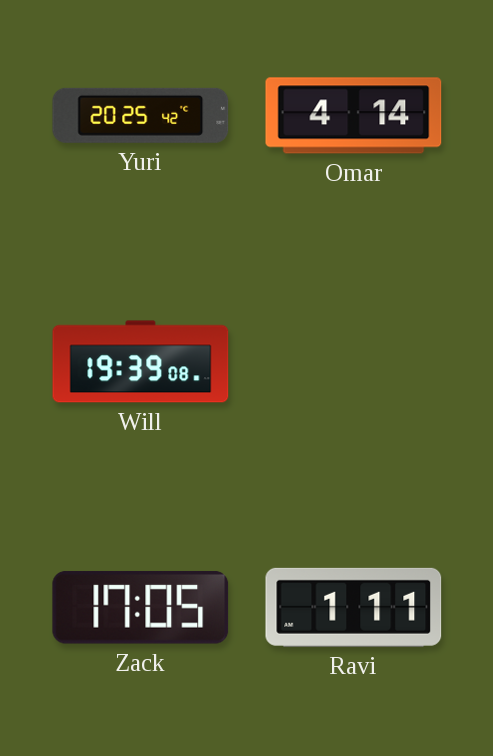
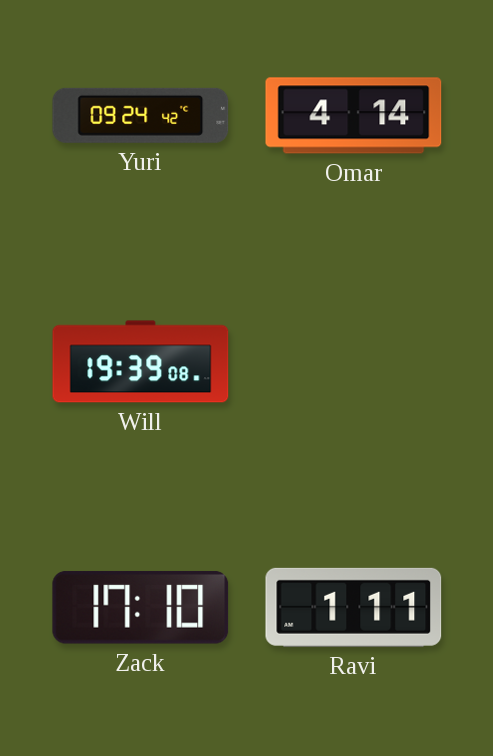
Yuri: 20:25 -> 09:24
Zack: 17:05 -> 17:10
